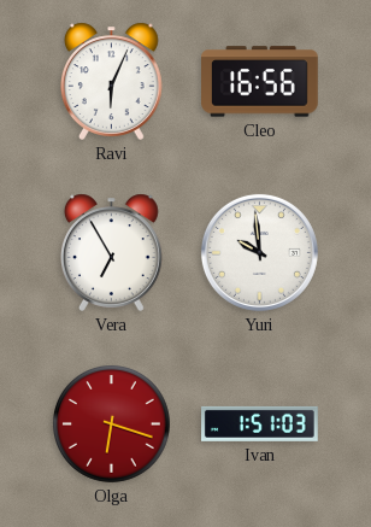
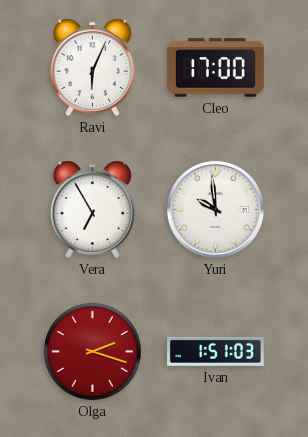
Cleo: 16:56 -> 17:00
Olga: 6:18 -> 2:18
